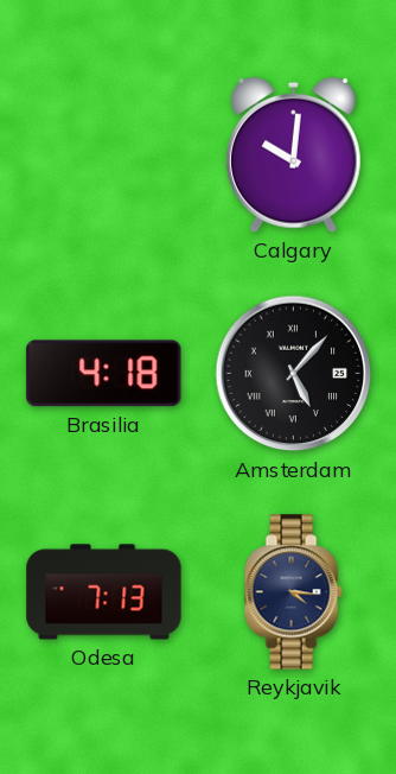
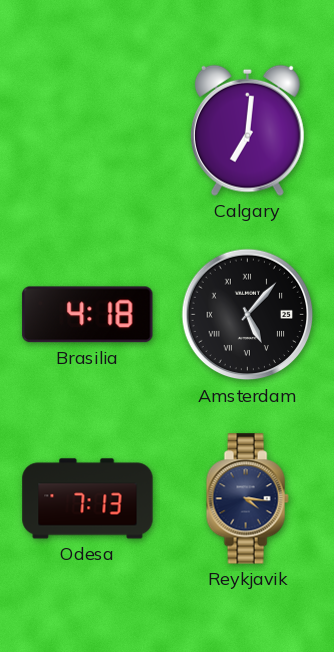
Calgary: 10:01 -> 7:01
